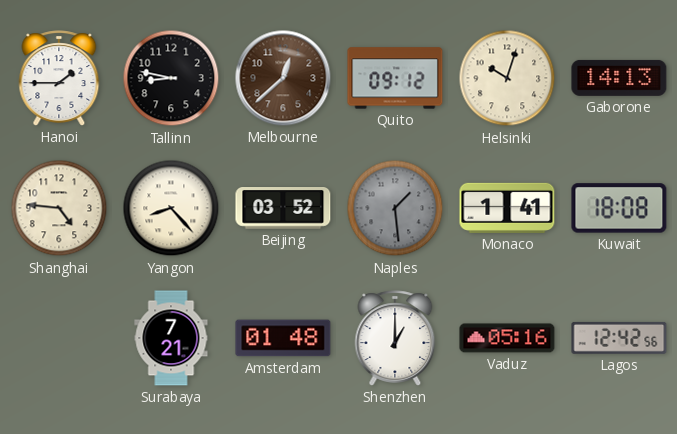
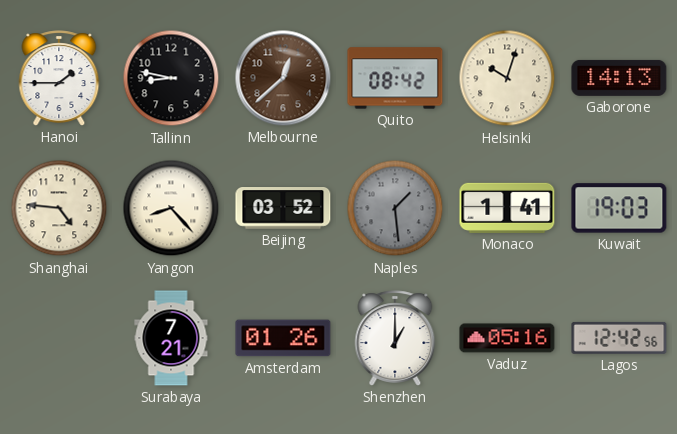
Quito: 09:12 -> 08:42
Kuwait: 18:08 -> 19:03
Amsterdam: 01:48 -> 01:26
